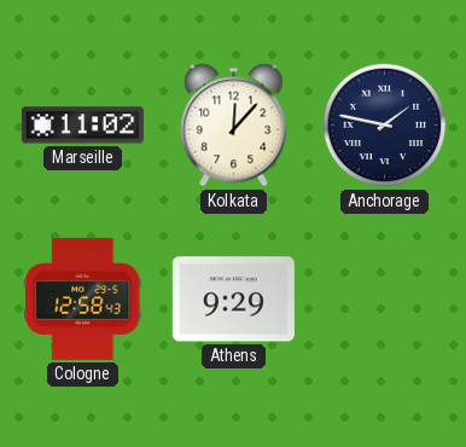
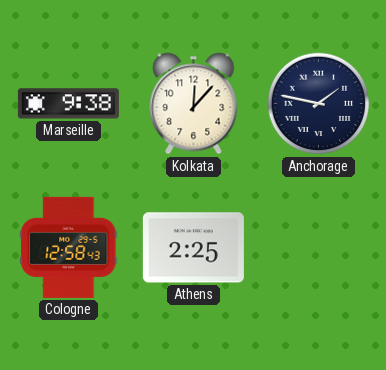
Marseille: 11:02 -> 9:38
Athens: 9:29 -> 2:25
